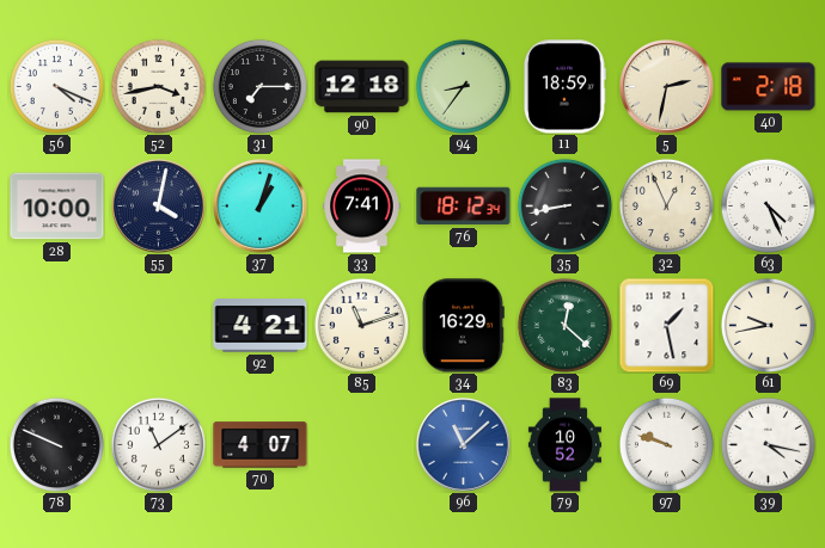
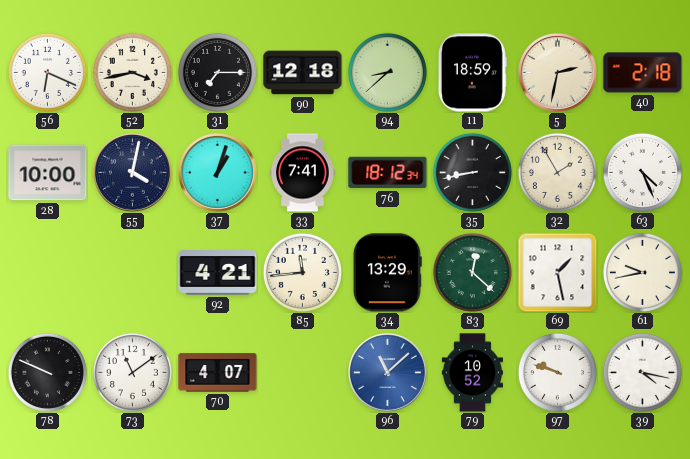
56: 4:19 -> 6:19
94: 8:36 -> 8:38
32: 12:56 -> 1:55
85: 11:12 -> 11:44
34: 16:29 -> 13:29
